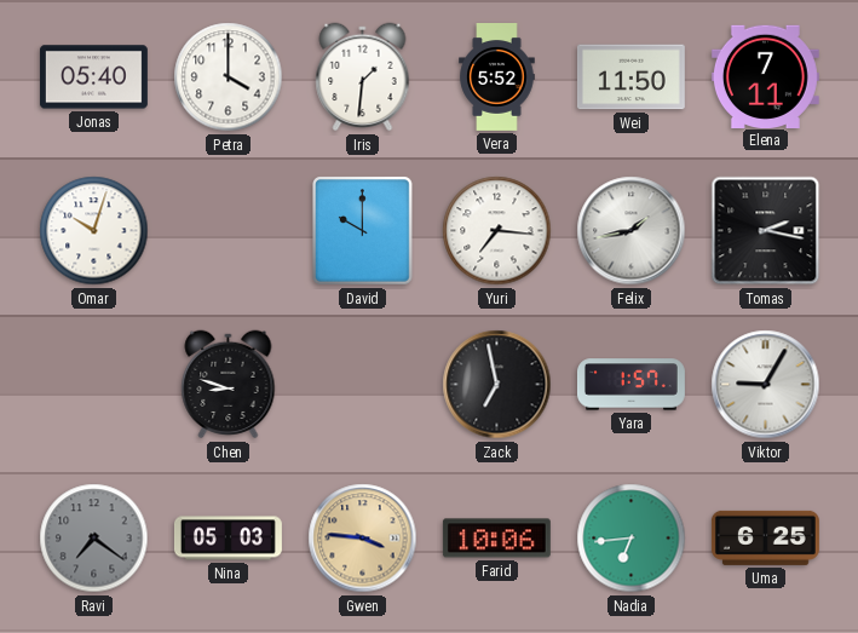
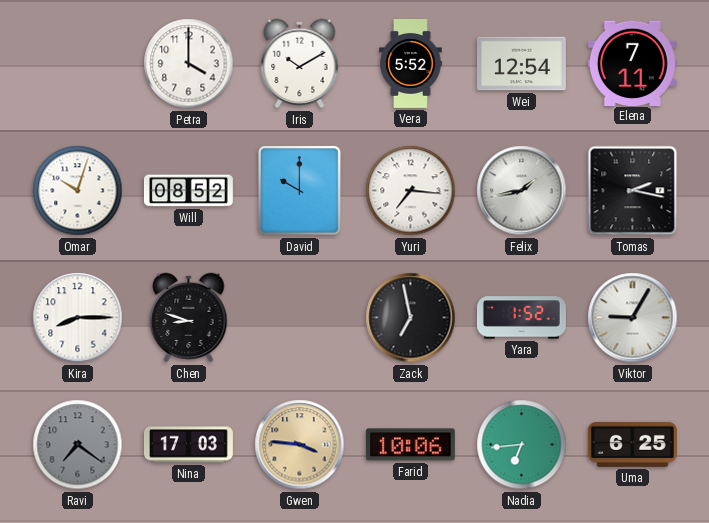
Jonas: 05:40 -> none
Iris: 1:31 -> 10:10
Wei: 11:50 -> 12:54
Will: none -> 08:52
Kira: none -> 8:15
Yara: 1:57 -> 1:52
Nina: 05:03 -> 17:03
